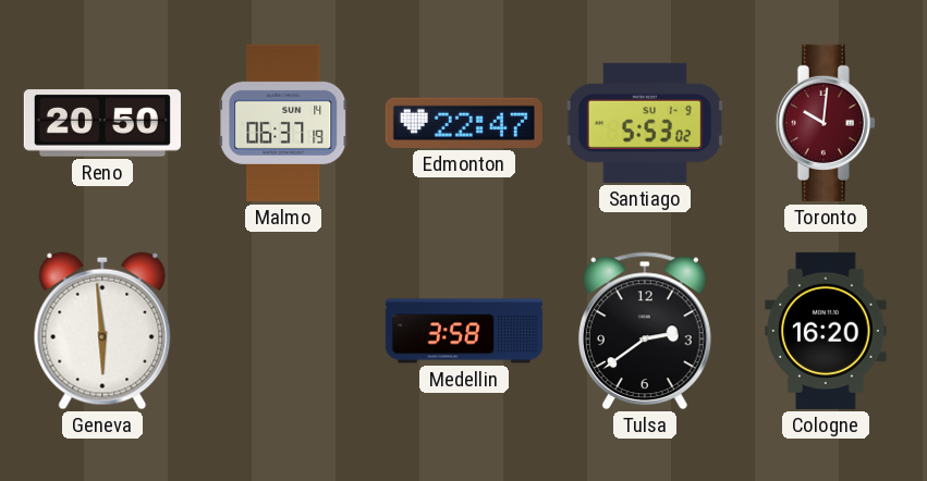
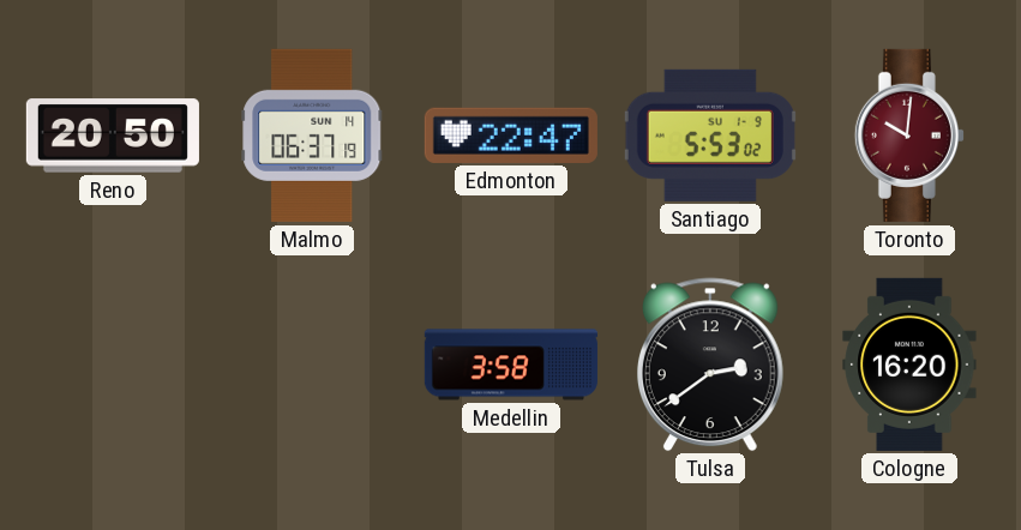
Geneva: 5:59 -> none
